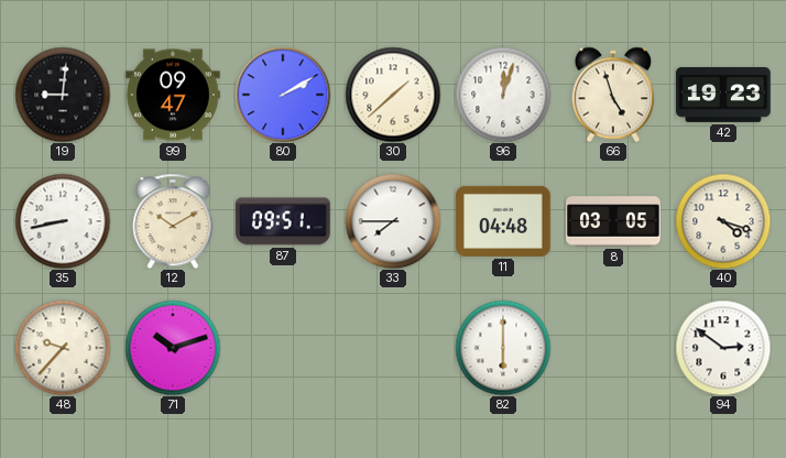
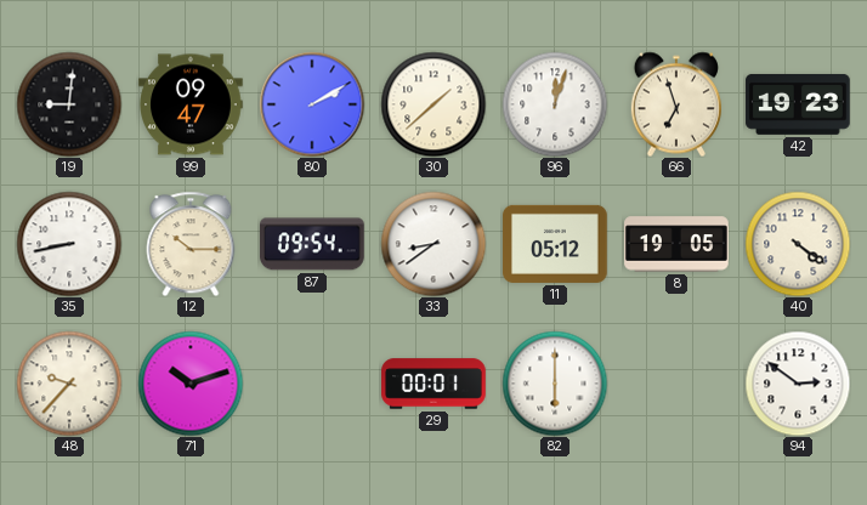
66: 4:57 -> 6:57
12: 10:10 -> 10:15
87: 09:51 -> 09:54
33: 7:45 -> 8:39
11: 04:48 -> 05:12
8: 03:05 -> 19:05
40: 4:18 -> 4:21
29: none -> 00:01
